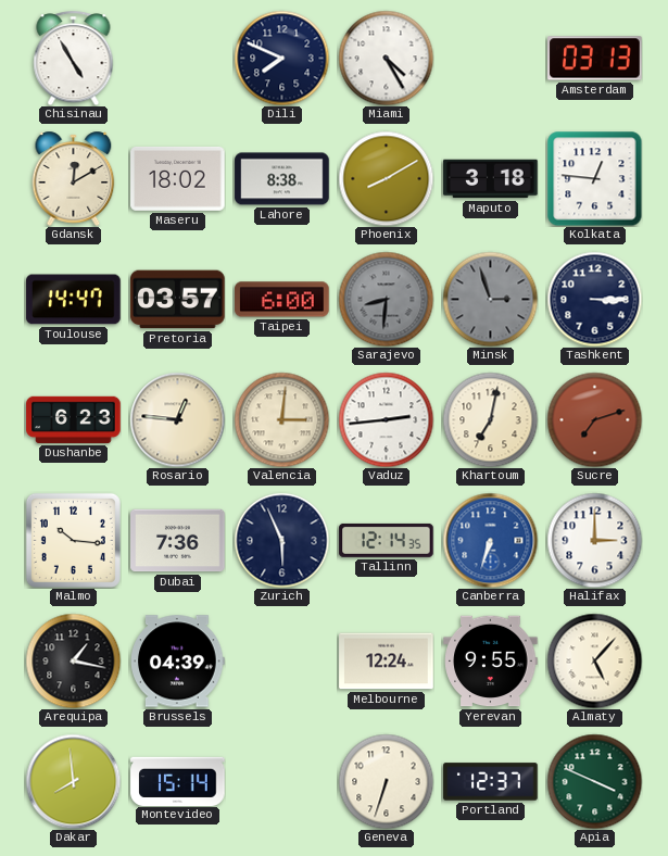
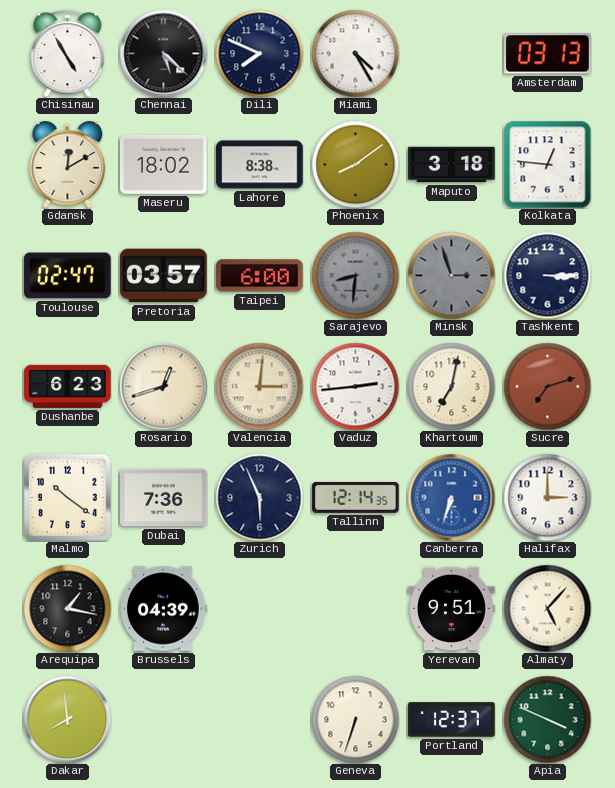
Chennai: none -> 5:22
Phoenix: 8:10 -> 8:09
Toulouse: 14:47 -> 02:47
Rosario: 12:46 -> 12:42
Malmo: 10:16 -> 10:21
Melbourne: 12:24 -> none
Yerevan: 9:55 -> 9:51
Montevideo: 15:14 -> none
